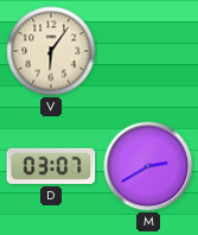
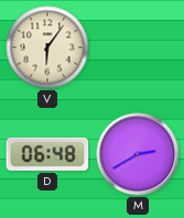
D: 03:07 -> 06:48
